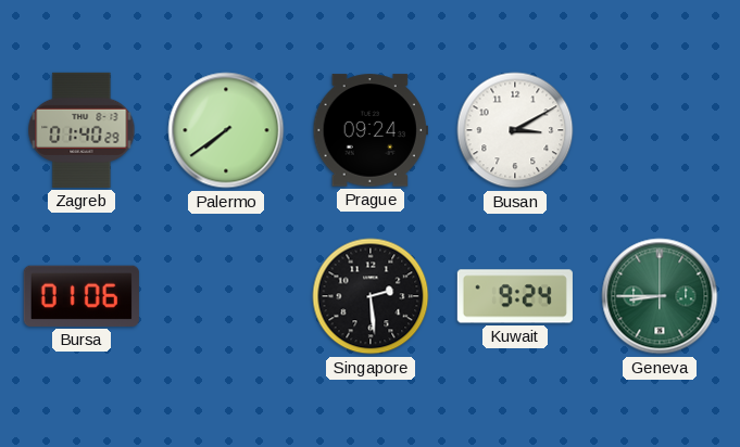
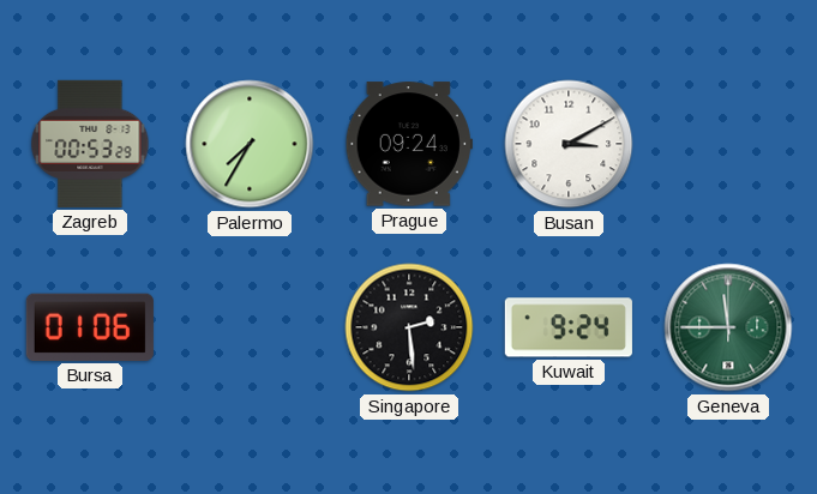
Zagreb: 01:40 -> 00:53
Palermo: 7:39 -> 7:35
Geneva: 8:45 -> 11:45
